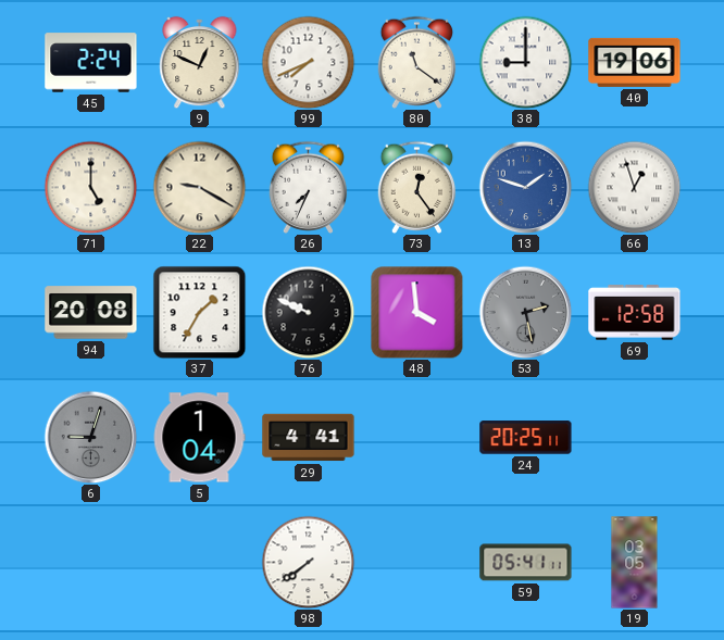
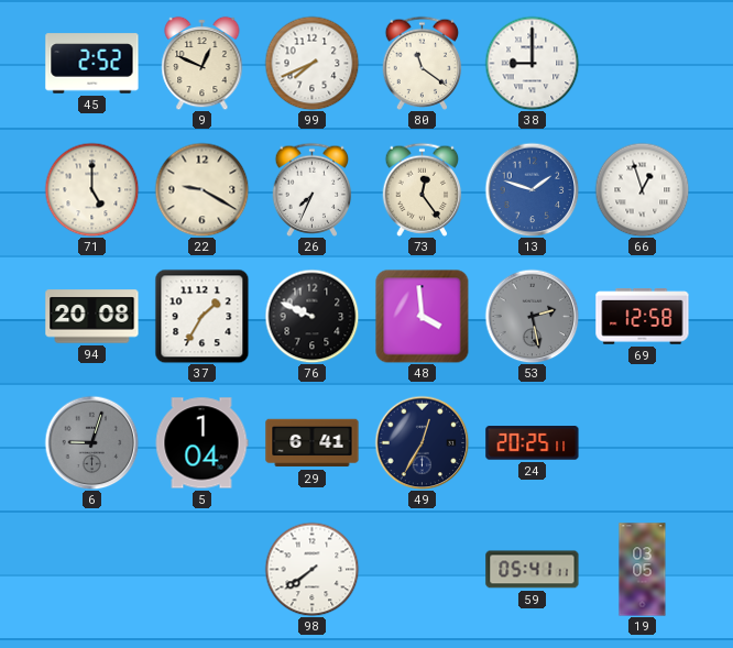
45: 2:24 -> 2:52
40: 19:06 -> none
29: 4:41 -> 6:41
49: none -> 12:35
